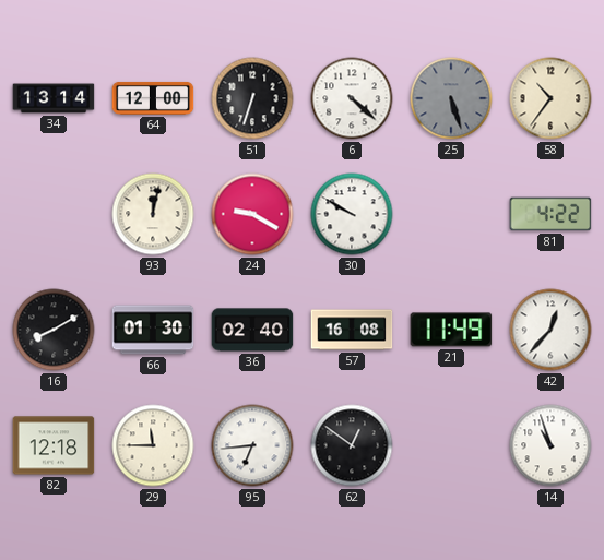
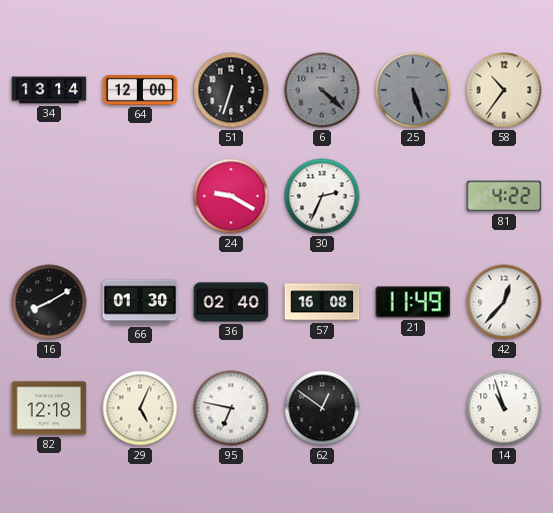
6 dial: white -> grey
93: 12:02 -> none
30: 9:50 -> 2:34
29: 11:45 -> 5:04
95: 6:44 -> 6:47
